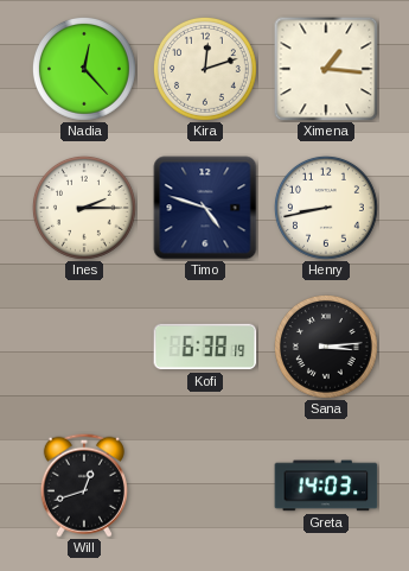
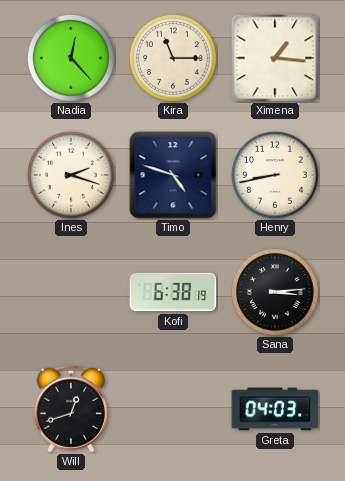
Kira: 12:12 -> 11:15
Ines: 2:15 -> 2:18
Greta: 14:03 -> 04:03
